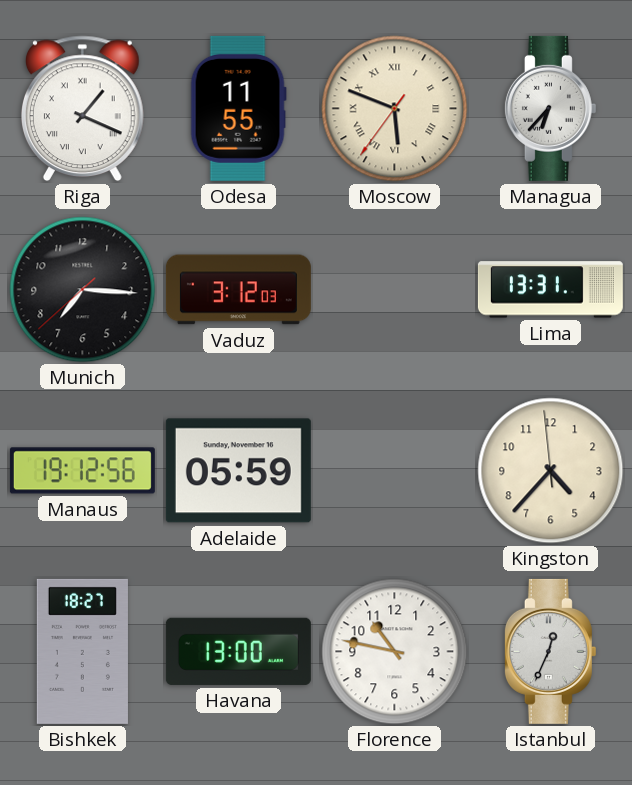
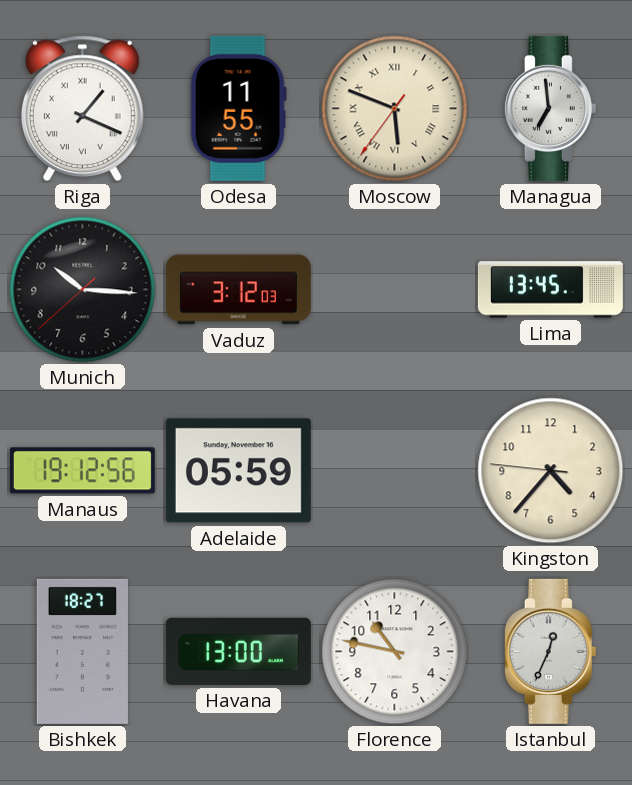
Managua: 6:37 -> 6:59
Munich: 7:15 -> 10:15
Lima: 13:31 -> 13:45
Kingston: 4:36:59 -> 4:36:46
